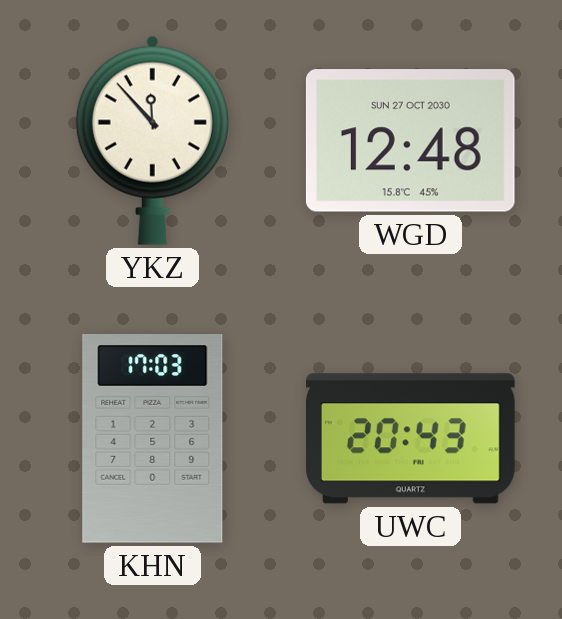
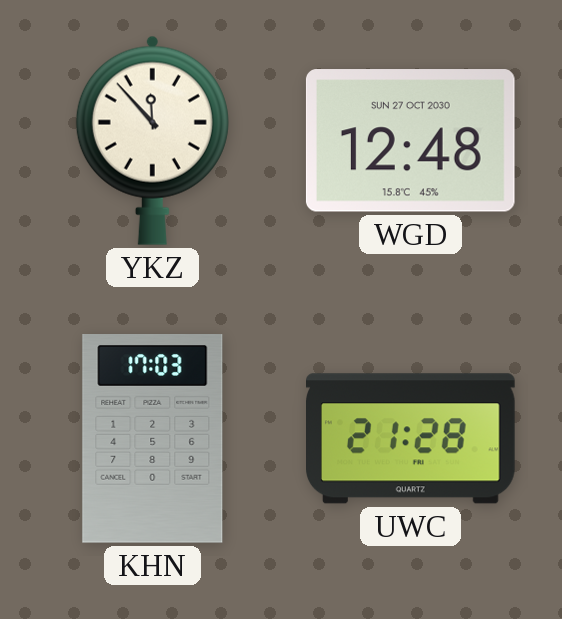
UWC: 20:43 -> 21:28
